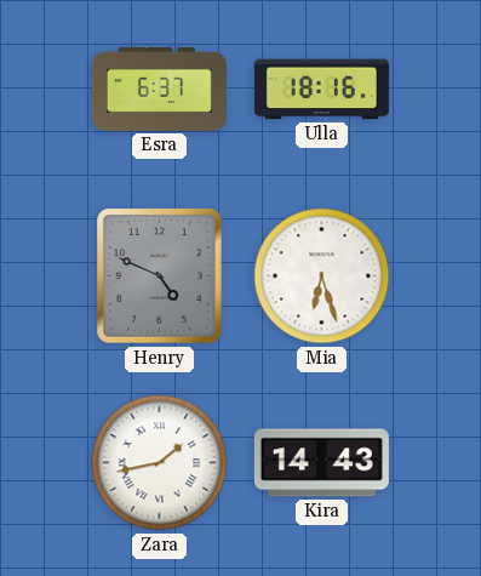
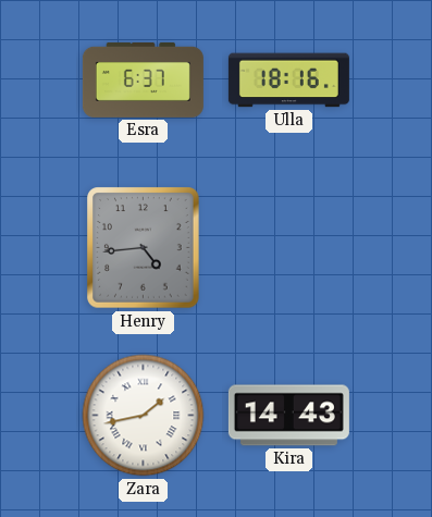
Henry: 4:49 -> 4:44
Mia: 6:27 -> none
